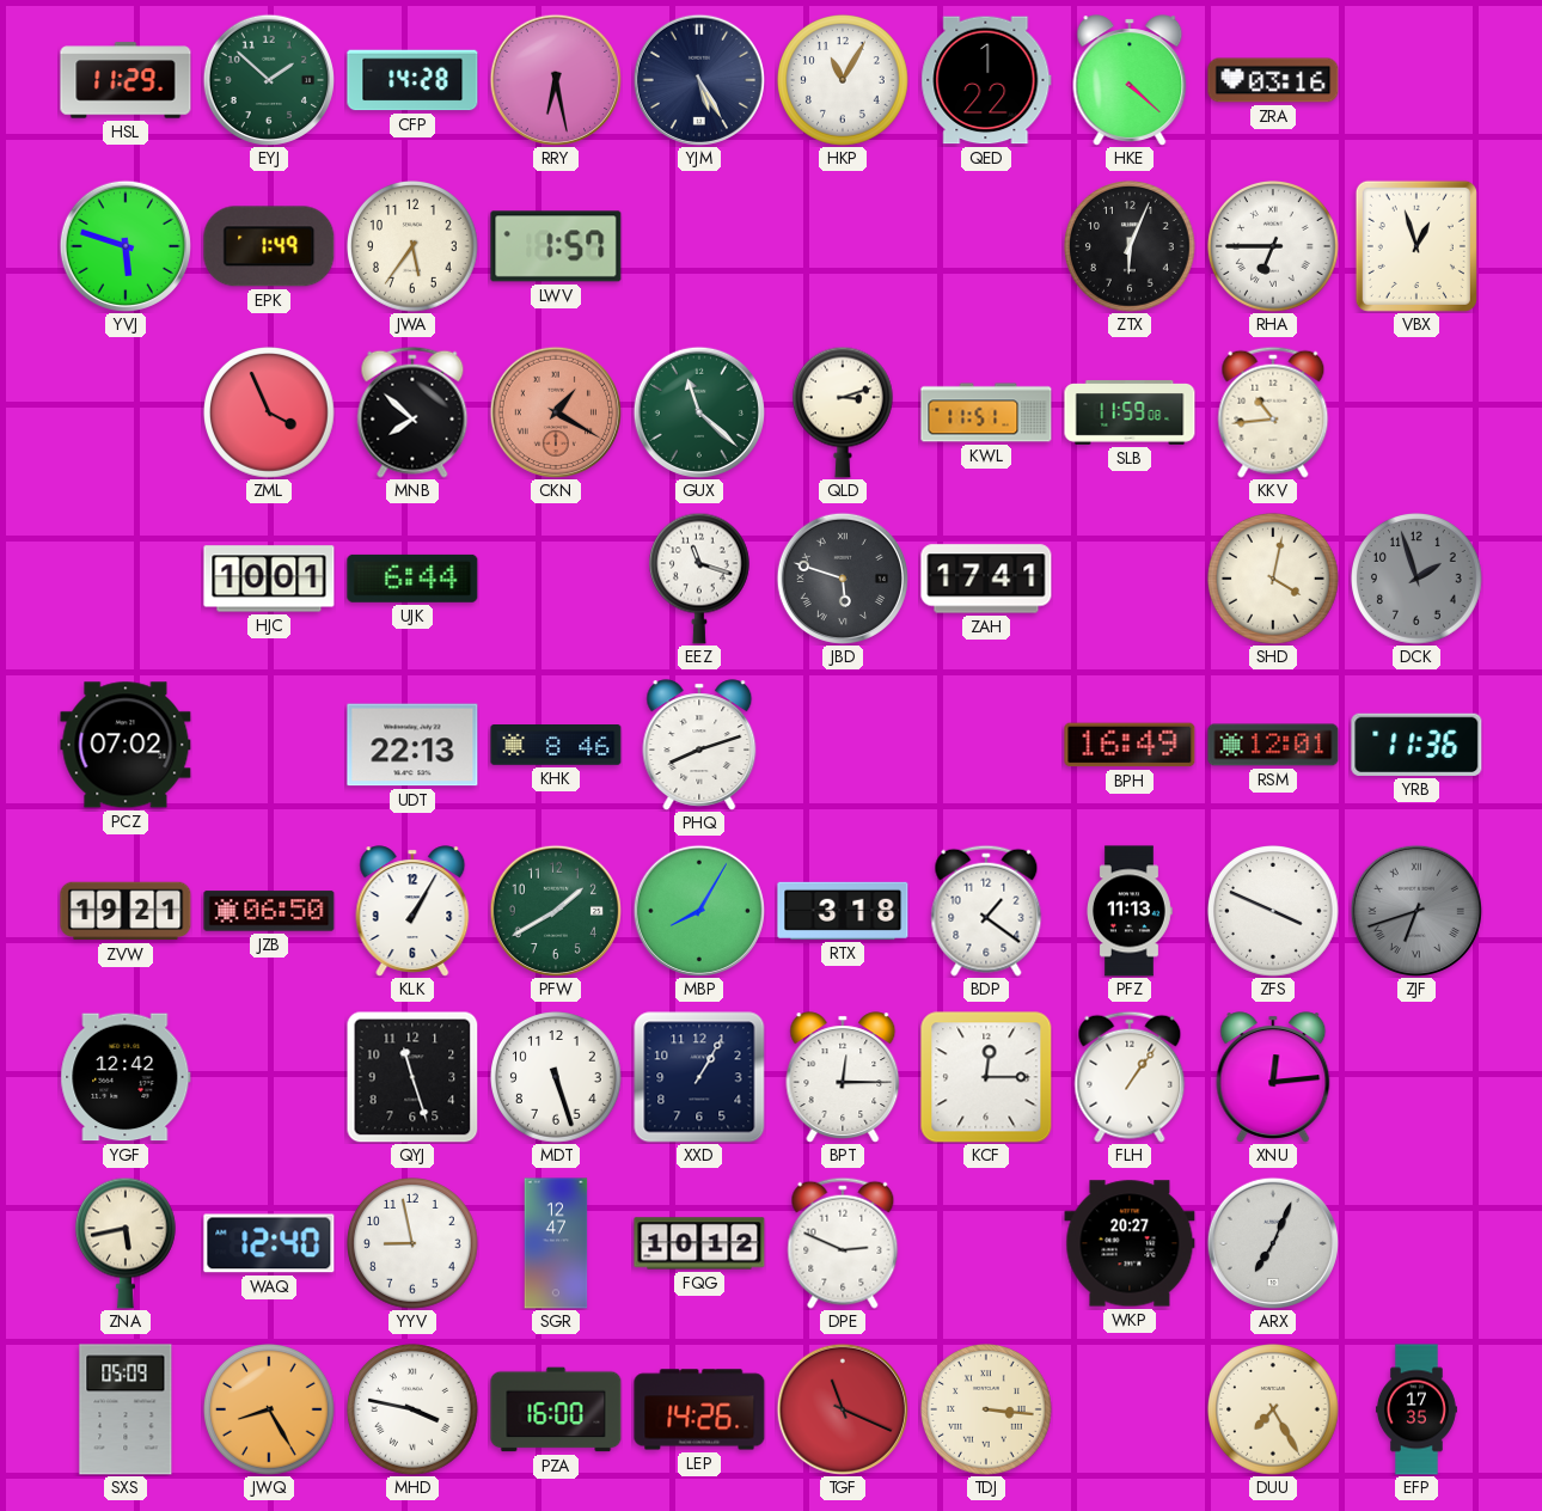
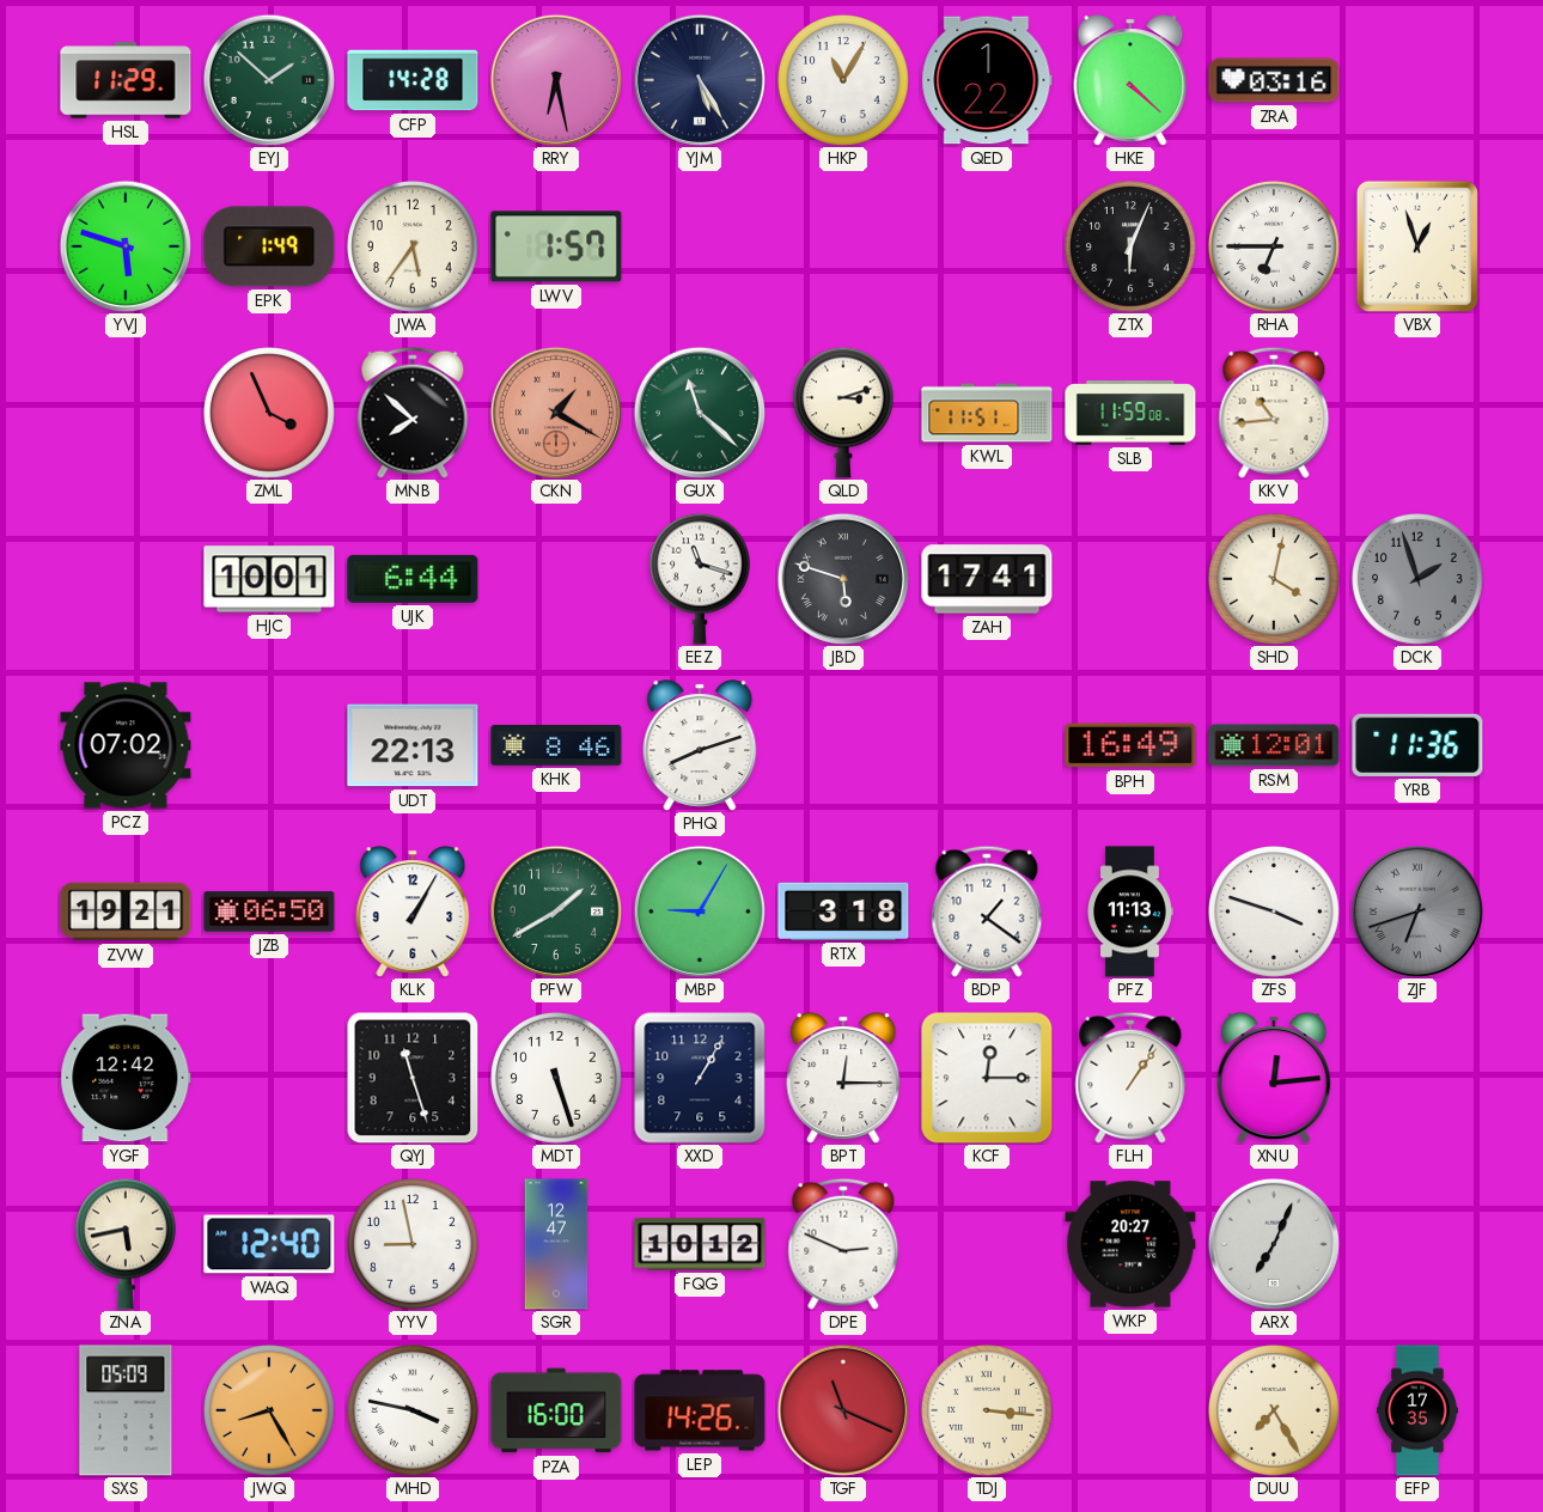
MBP: 8:05 -> 9:05
ZFS: 3:49 -> 3:48
